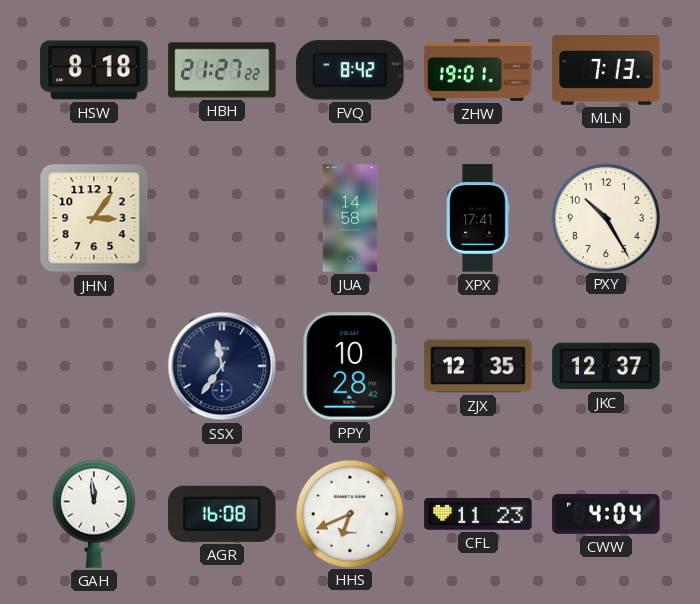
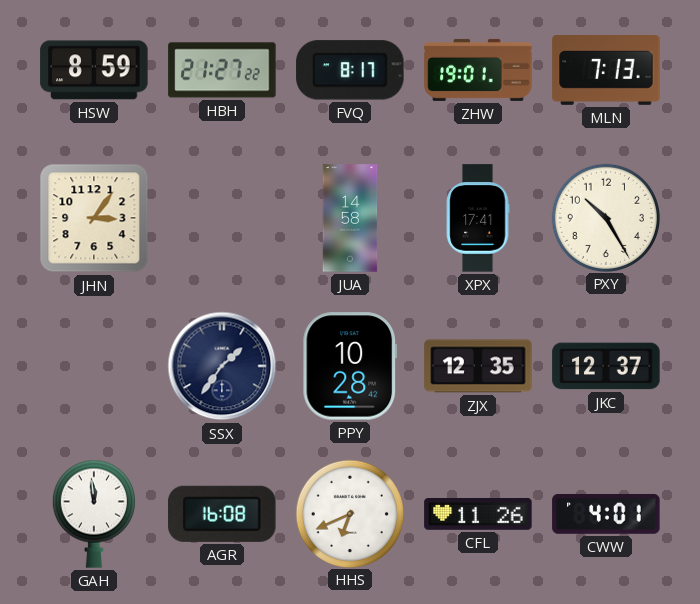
HSW: 8:18 -> 8:59
FVQ: 8:42 -> 8:17
SSX: 11:36 -> 1:36
CFL: 11:23 -> 11:26
CWW: 4:04 -> 4:01
